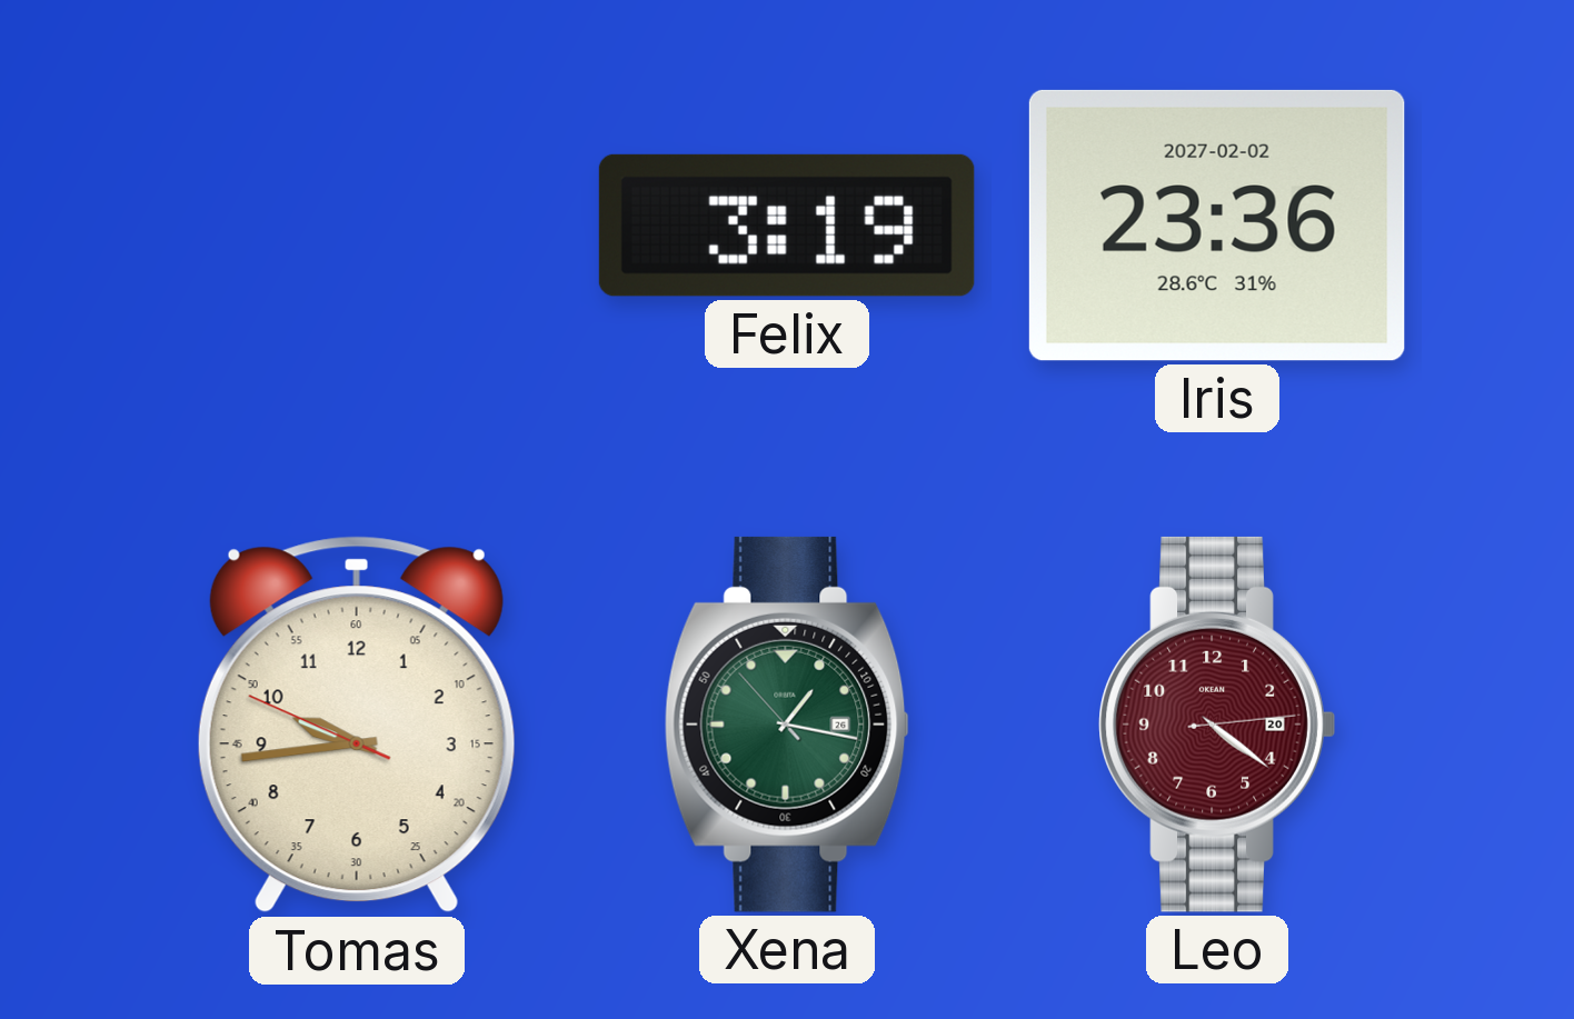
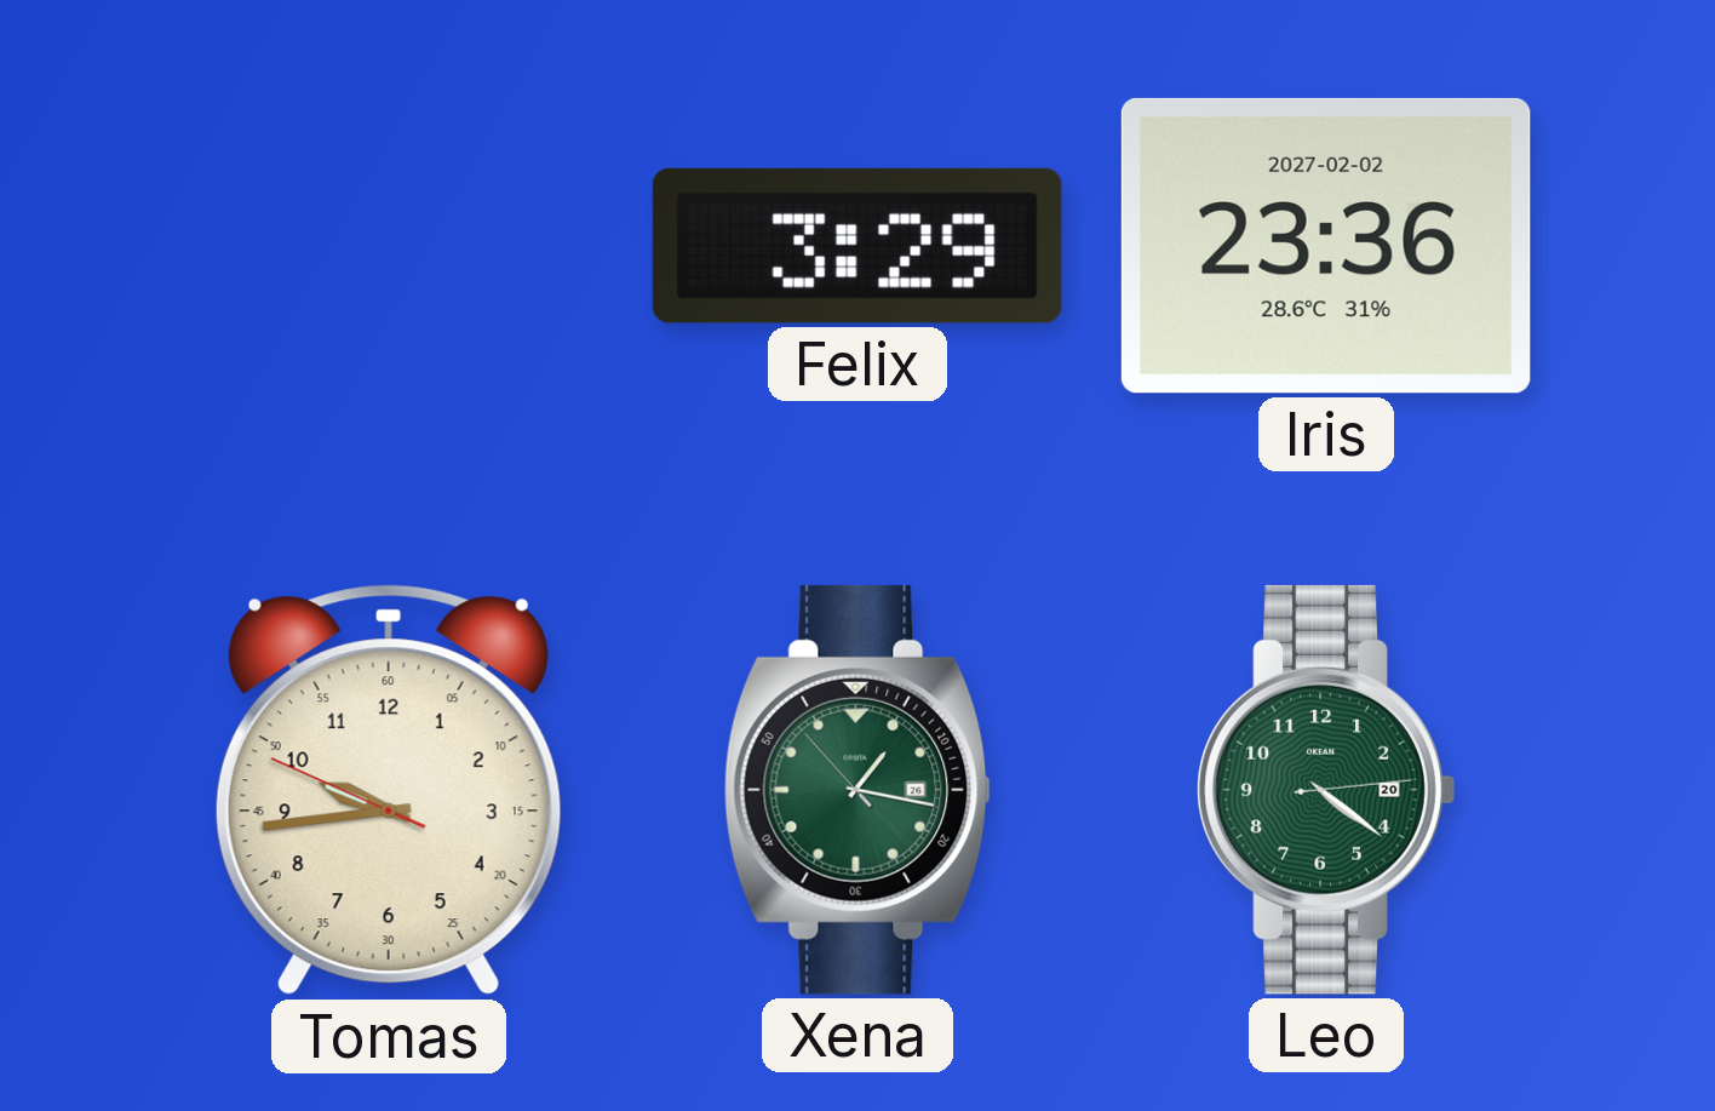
Felix: 3:19 -> 3:29
Leo dial: burgundy -> green
